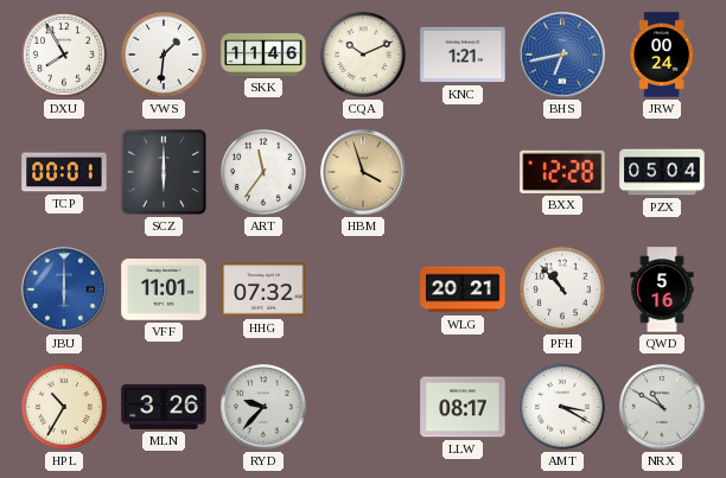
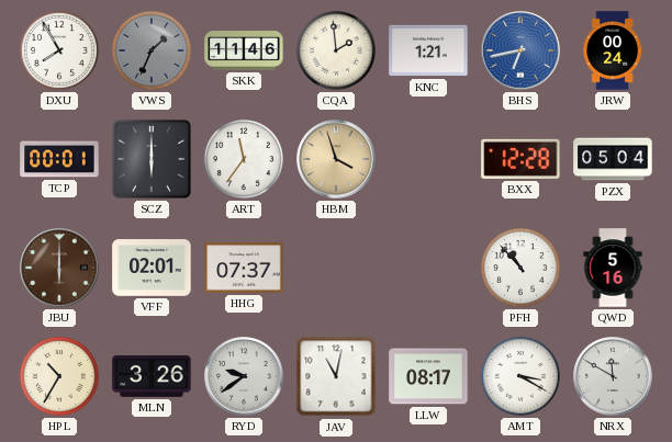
VWS: 1:31 -> 1:34
VWS dial: white -> grey
CQA: 10:11 -> 1:59
JBU dial: blue -> brown
VFF: 11:01 -> 02:01
HHG: 07:32 -> 07:37
WLG: 20:21 -> none
RYD: 9:37 -> 9:39
JAV: none -> 11:02
NRX: 10:50 -> 11:50
